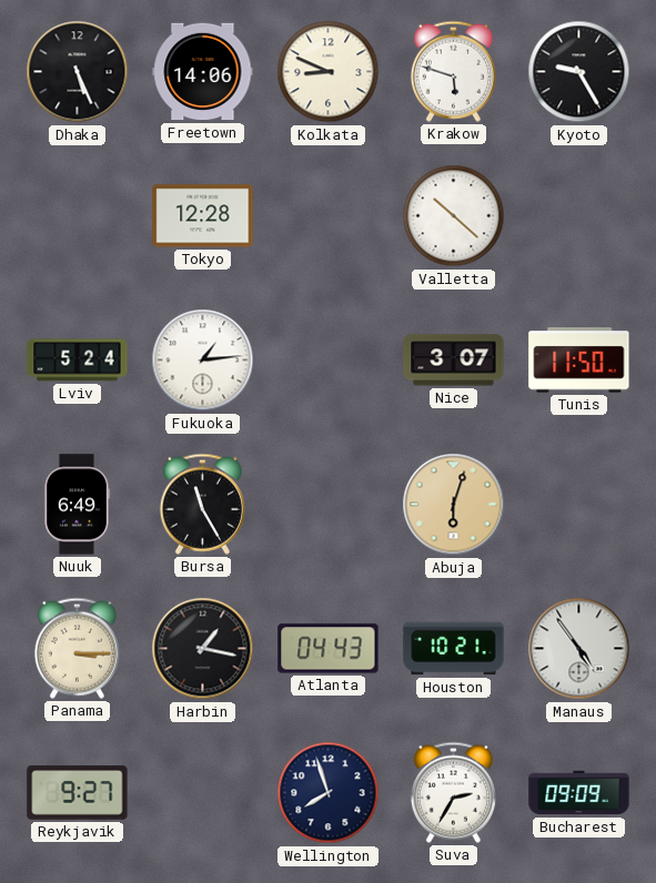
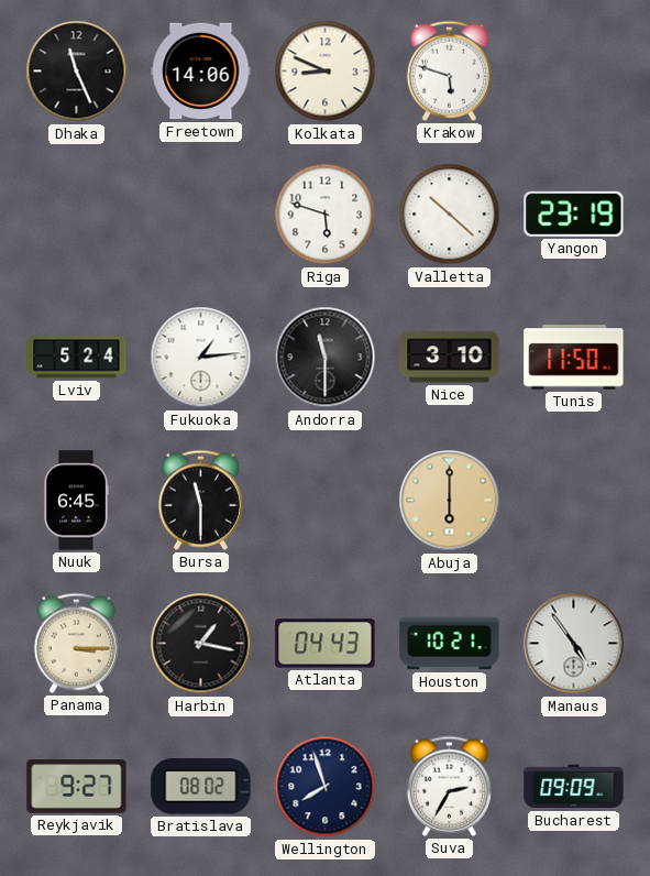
Dhaka: 5:26 -> 11:26
Kyoto: 9:25 -> none
Tokyo: 12:28 -> none
Riga: none -> 5:48
Yangon: none -> 23:19
Andorra: none -> 11:30
Nice: 3:07 -> 3:10
Nuuk: 6:49 -> 6:45
Bursa: 11:25 -> 11:30
Abuja: 6:03 -> 6:00
Bratislava: none -> 08:02
